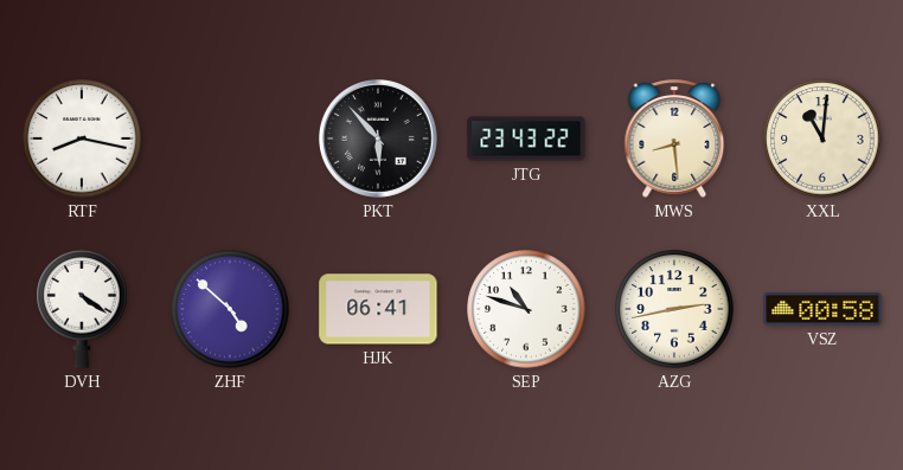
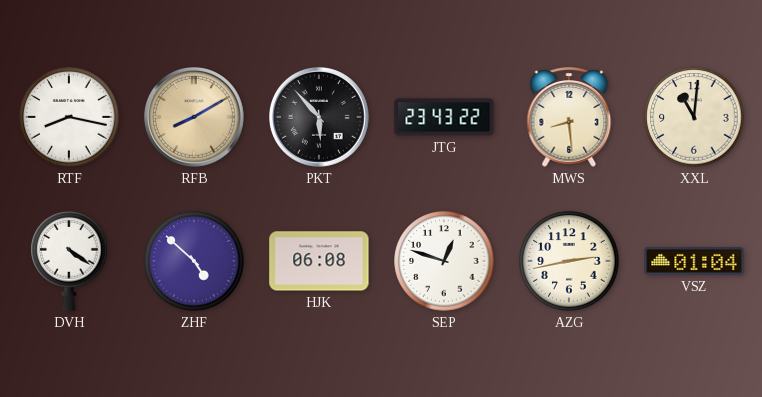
RFB: none -> 8:10
HJK: 06:41 -> 06:08
SEP: 10:48 -> 12:48
VSZ: 00:58 -> 01:04
